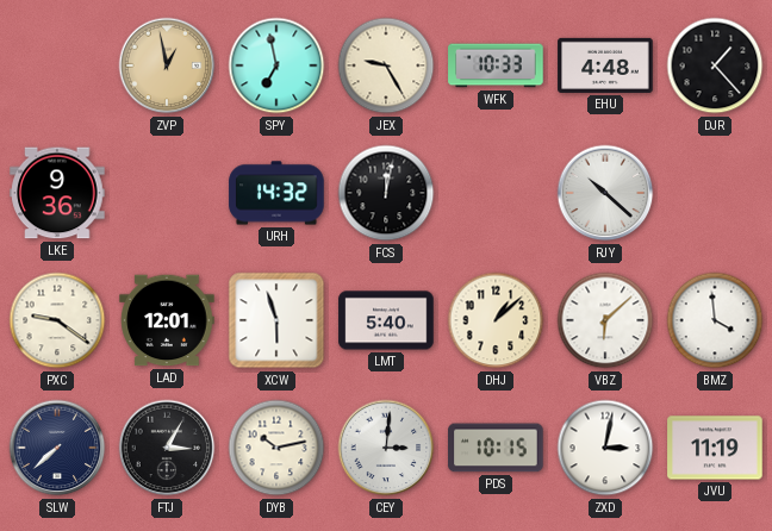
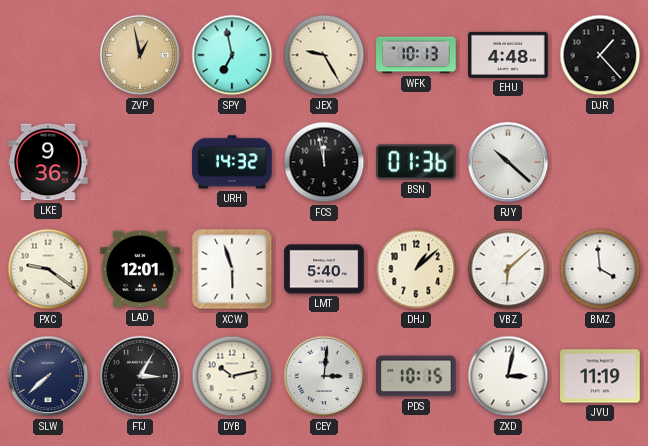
WFK: 10:33 -> 10:13
FCS: 12:02 -> 11:58
BSN: none -> 01:36
